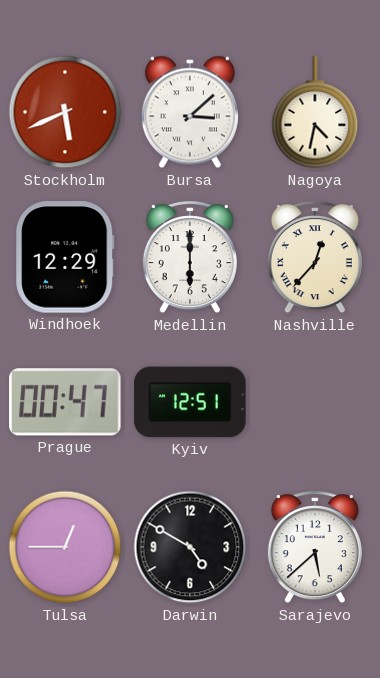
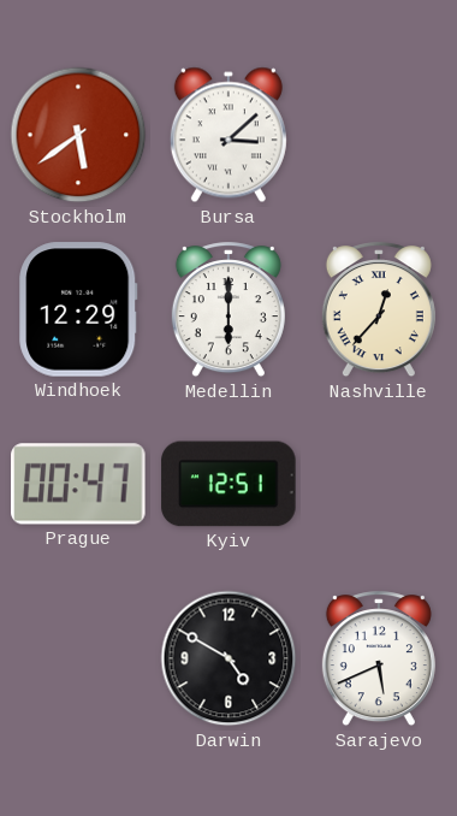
Stockholm: 5:41 -> 5:39
Nagoya: 4:32 -> none
Tulsa: 12:45 -> none
Sarajevo: 5:38 -> 5:41
